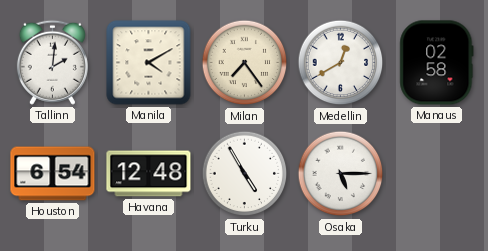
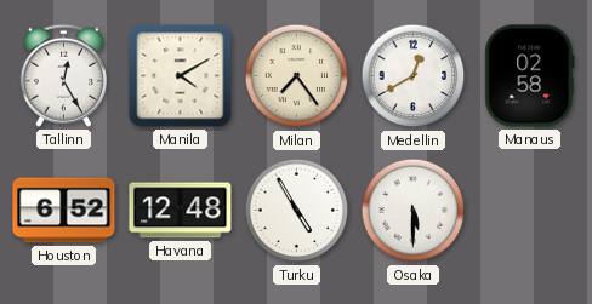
Tallinn: 2:01 -> 12:25
Houston: 6:54 -> 6:52
Osaka: 5:15 -> 5:30
